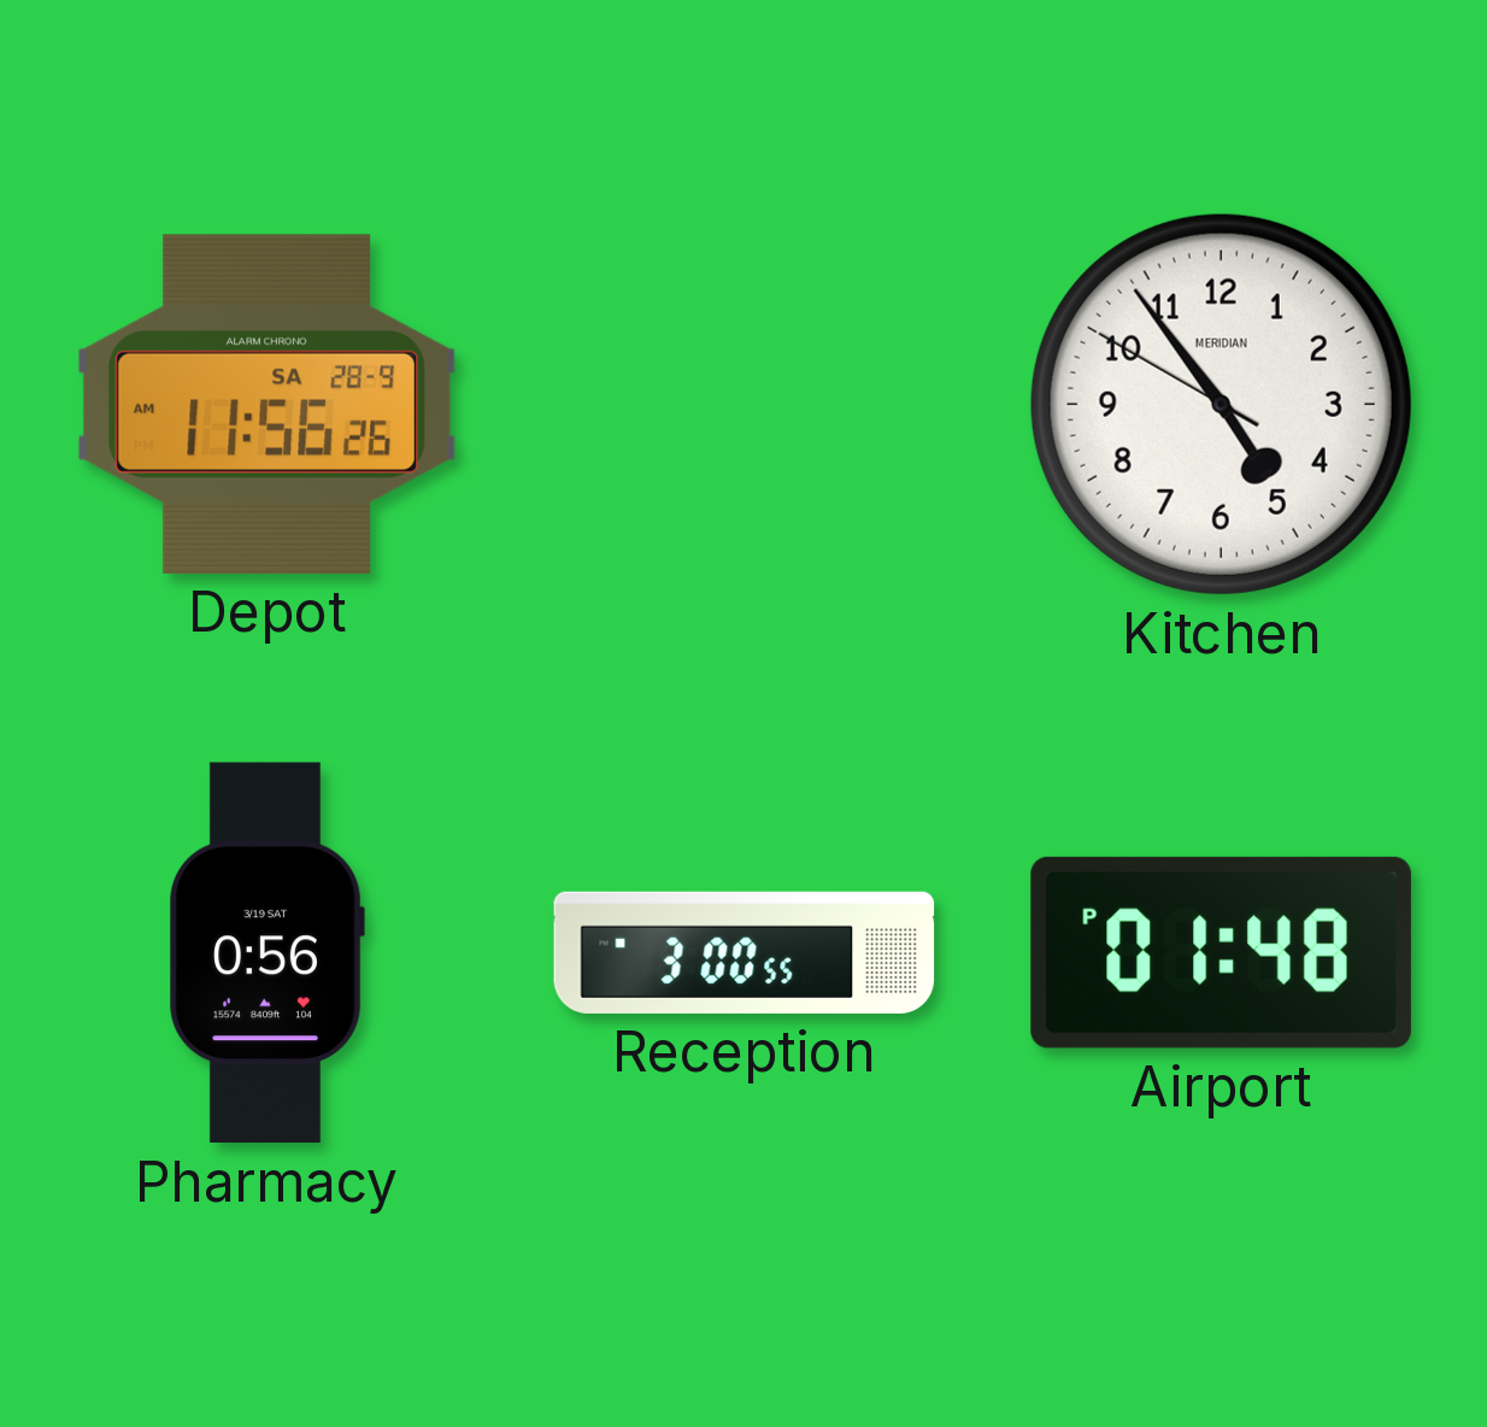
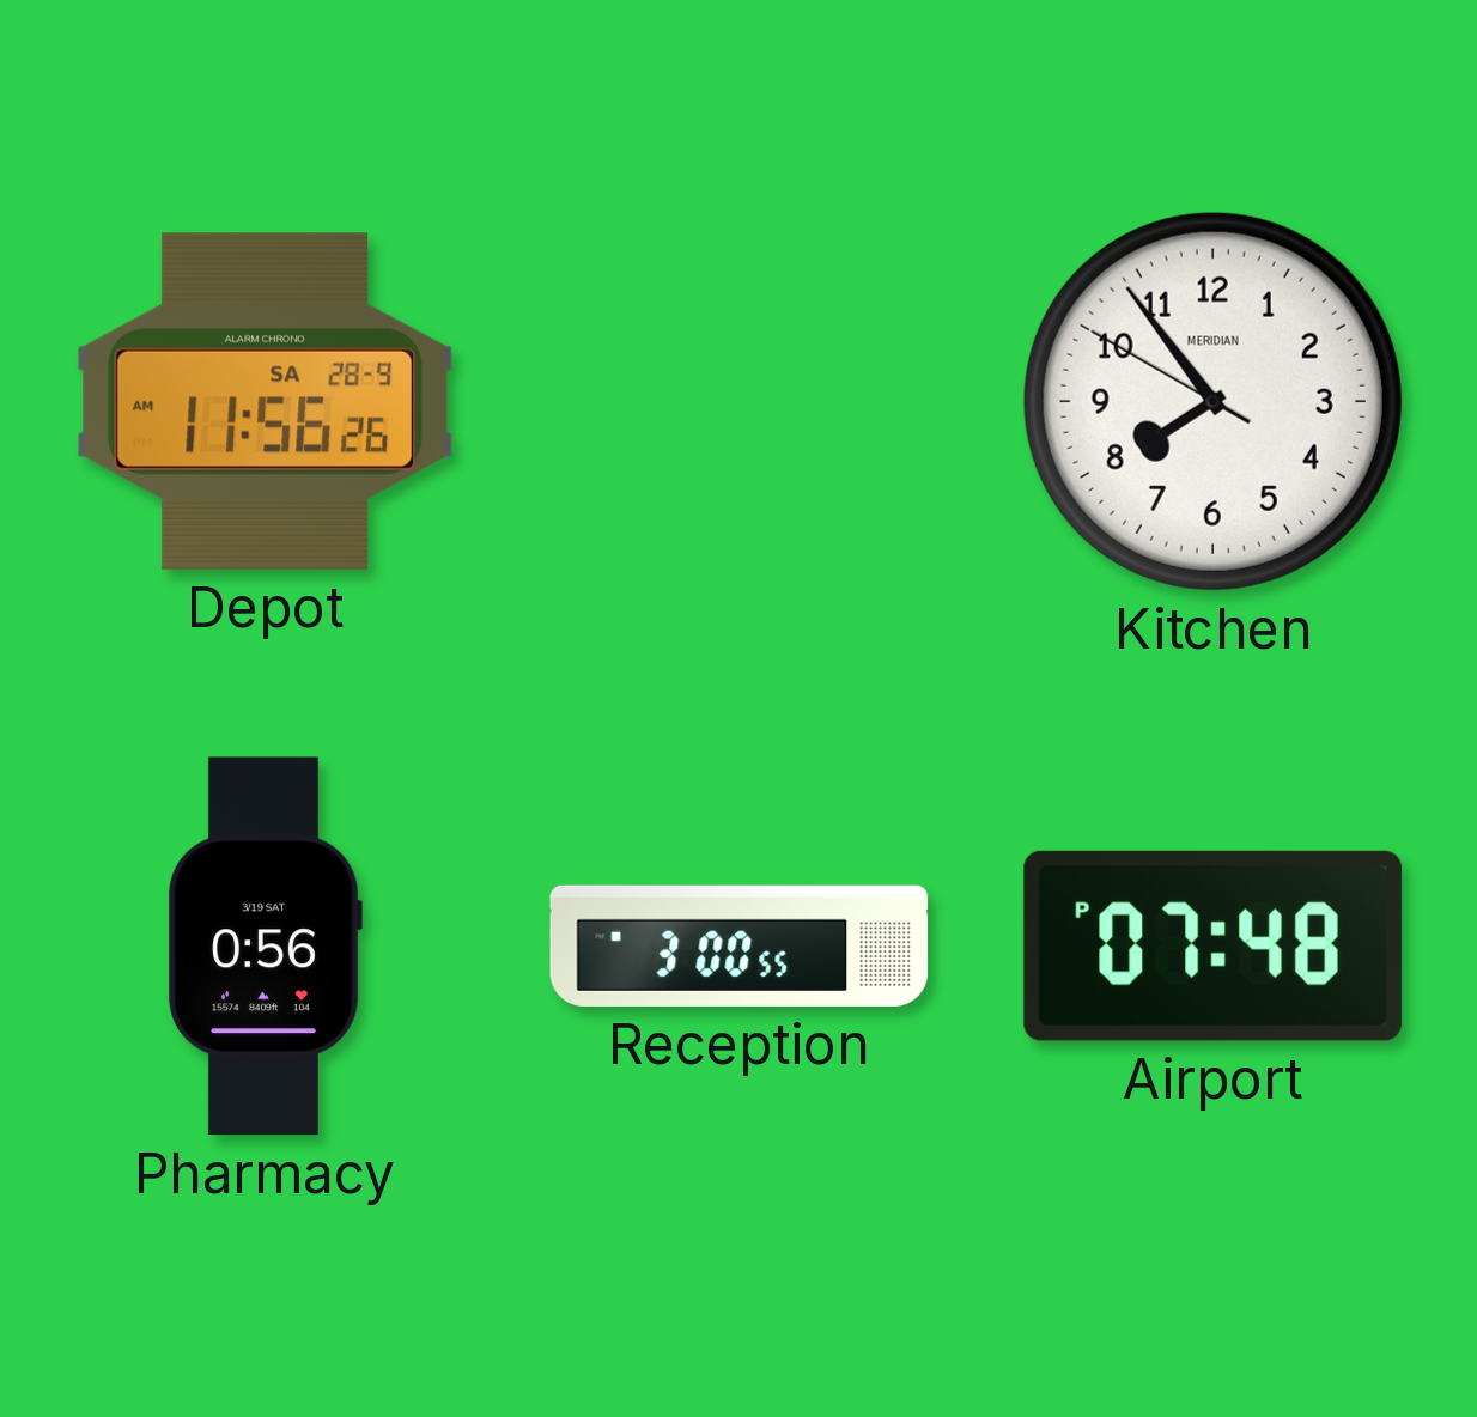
Kitchen: 4:53 -> 7:53
Airport: 01:48 -> 07:48
